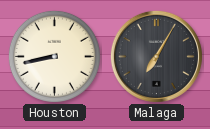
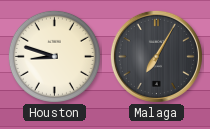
Houston: 8:43 -> 8:48
